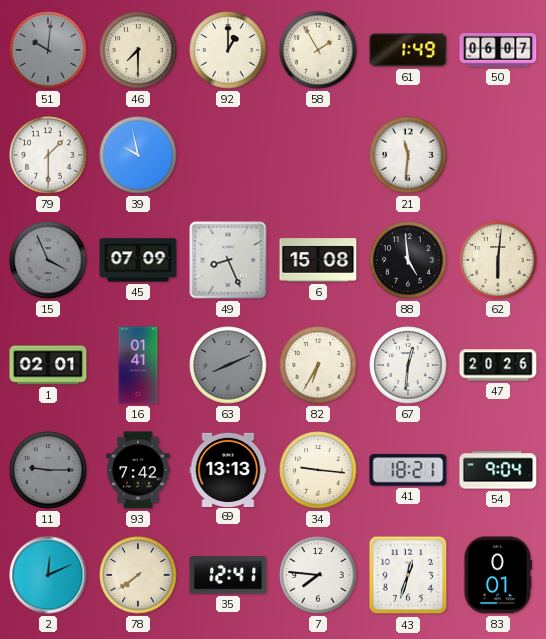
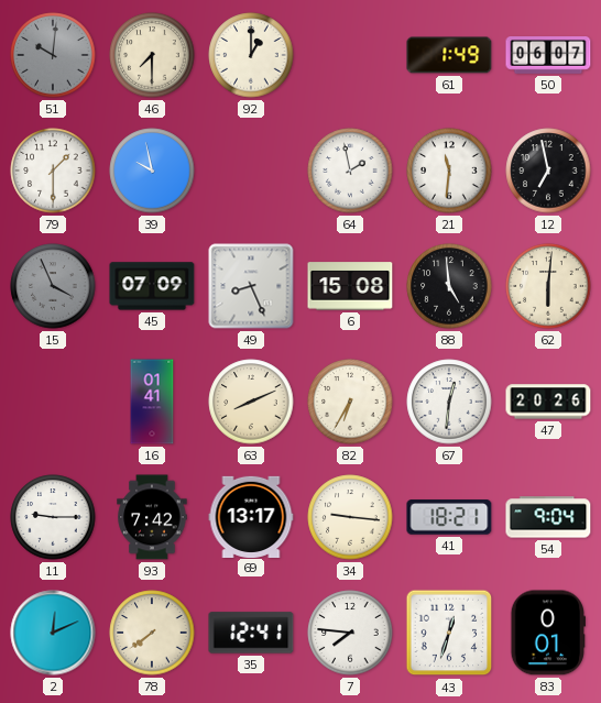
58: 1:55 -> none
64: none -> 1:58
12: none -> 6:58
1: 02:01 -> none
63 dial: grey -> cream
11 dial: grey -> white
69: 13:13 -> 13:17
